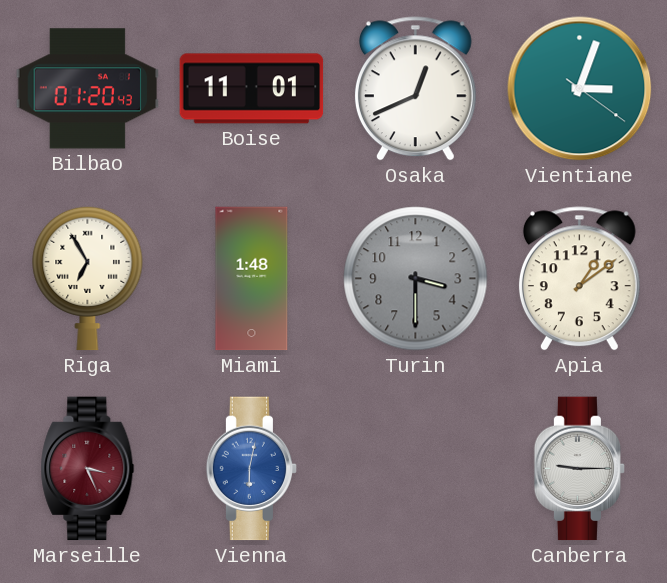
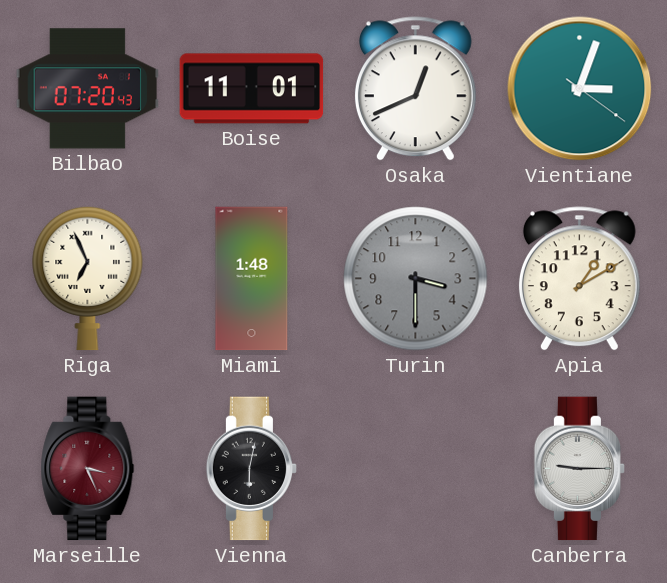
Bilbao: 01:20 -> 07:20
Riga: 6:55 -> 6:56
Apia: 1:09 -> 1:10
Vienna dial: blue -> black
